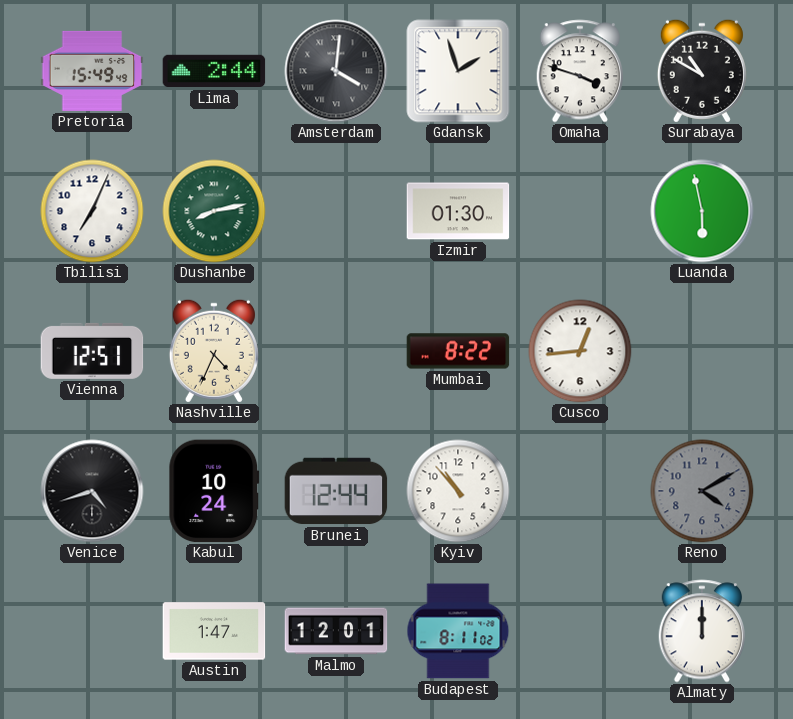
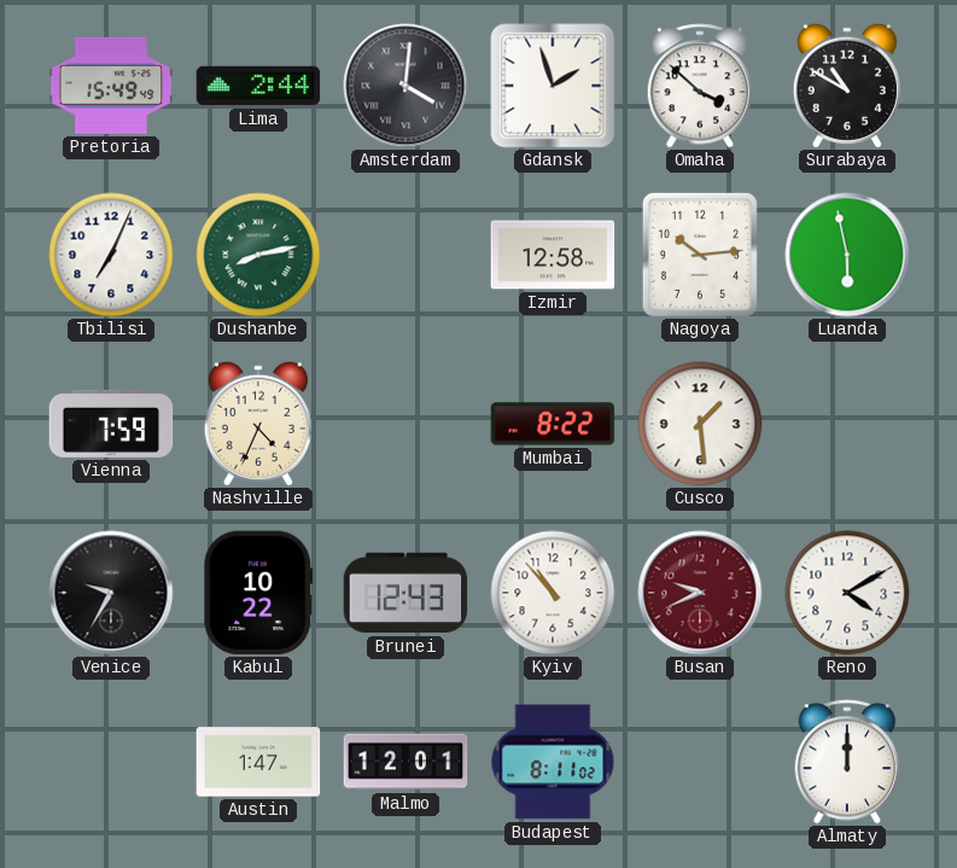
Omaha: 3:48 -> 3:52
Izmir: 01:30 -> 12:58
Nagoya: none -> 10:14
Vienna: 12:51 -> 7:59
Cusco: 12:44 -> 1:29
Venice: 4:42 -> 9:35
Kabul: 10:24 -> 10:22
Brunei: 12:44 -> 12:43
Busan: none -> 9:41
Reno dial: grey -> white
